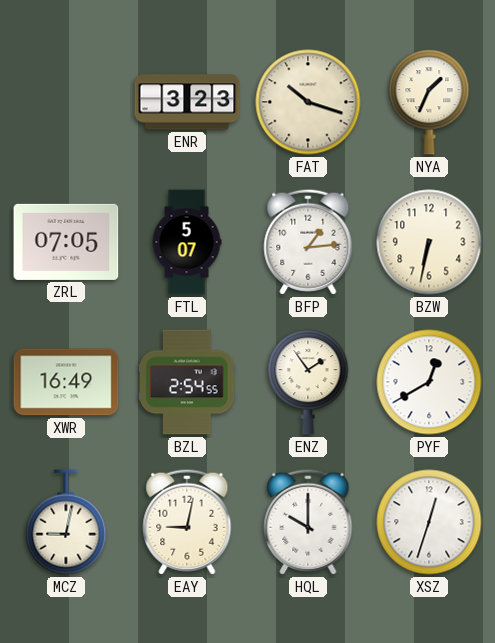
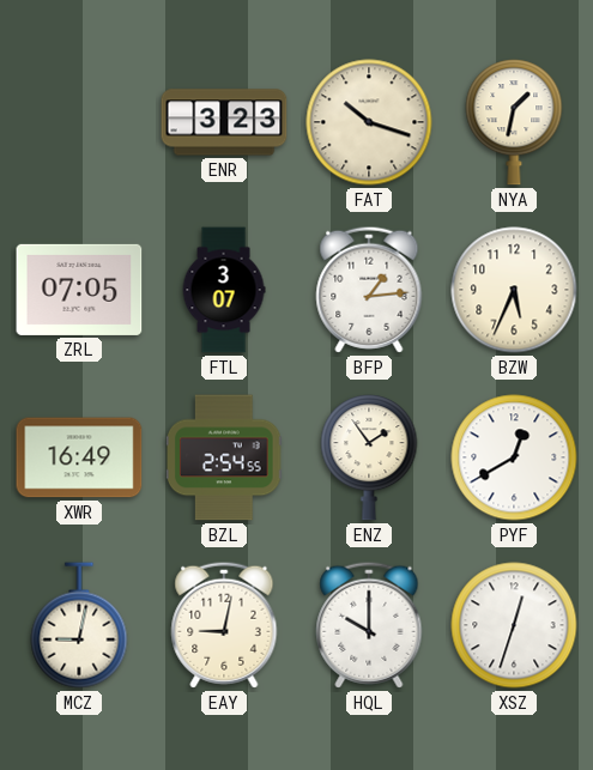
NYA: 1:34 -> 1:32
FTL: 5:07 -> 3:07
BZW: 6:32 -> 5:34
